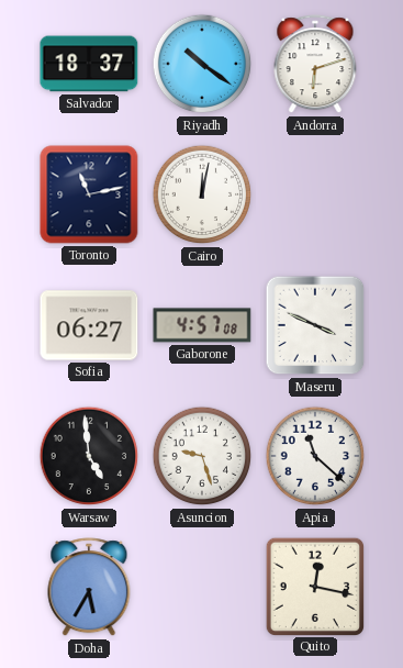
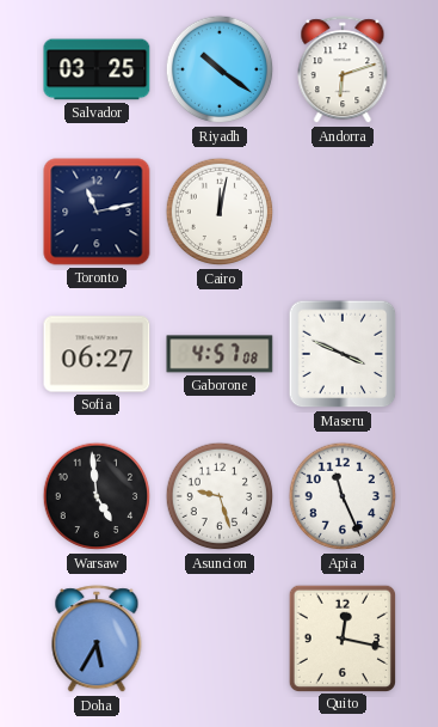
Salvador: 18:37 -> 03:25
Apia: 11:22 -> 11:26
